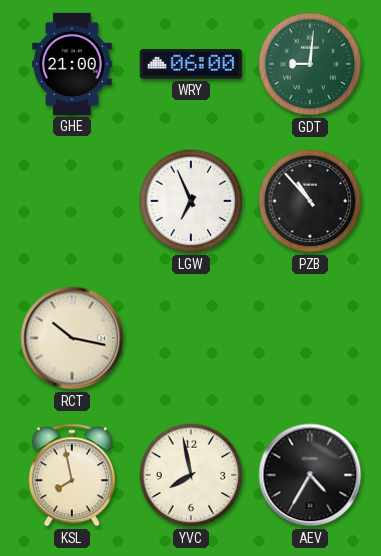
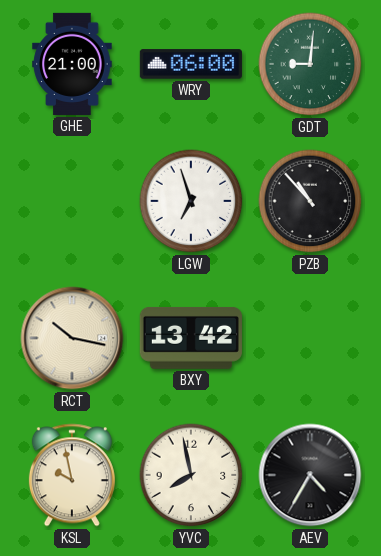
LGW: 6:56 -> 6:57
BXY: none -> 13:42
KSL: 7:58 -> 9:58
